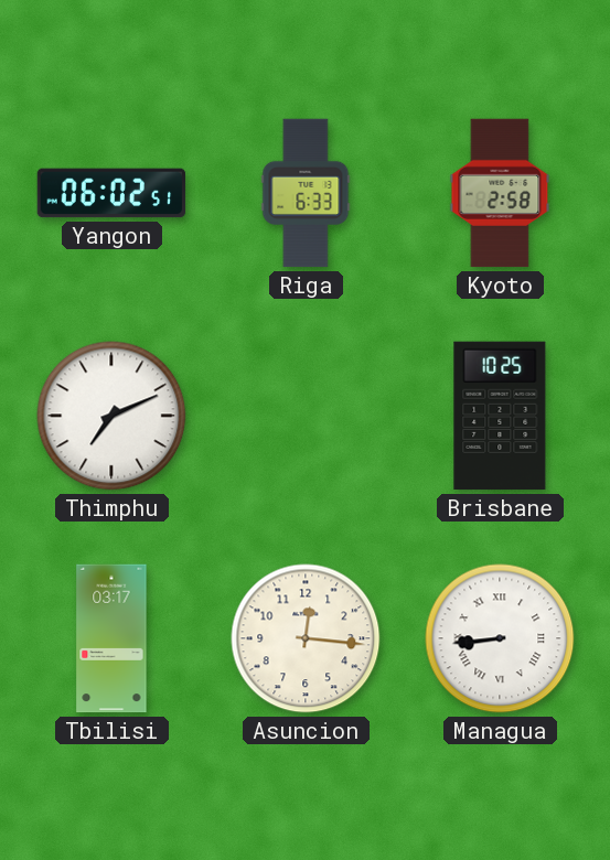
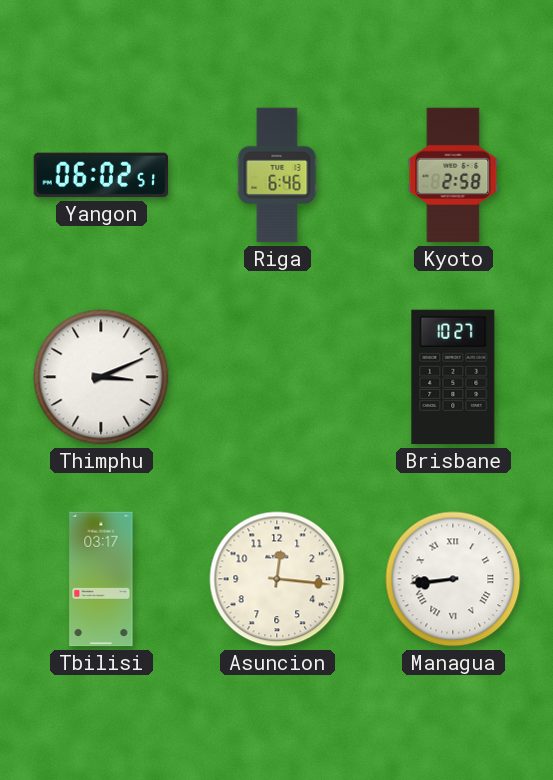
Riga: 6:33 -> 6:46
Thimphu: 7:11 -> 3:11
Brisbane: 10:25 -> 10:27
